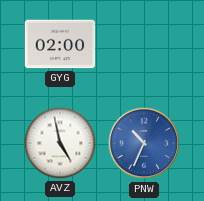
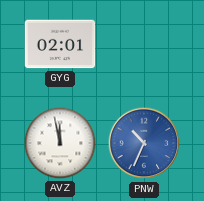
GYG: 02:00 -> 02:01
AVZ: 4:58 -> 11:58
